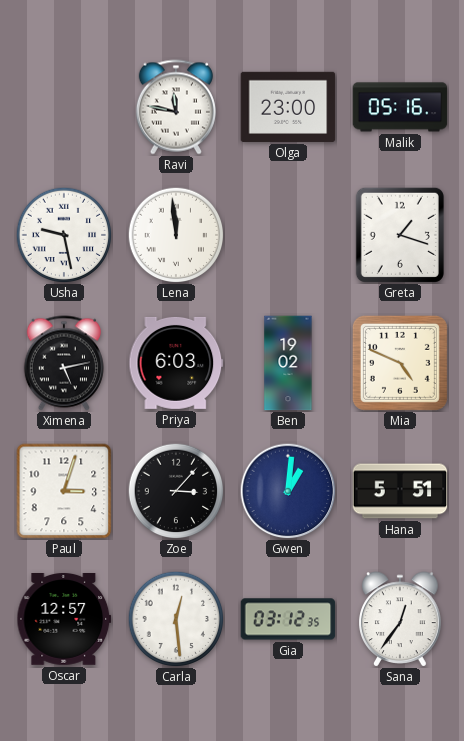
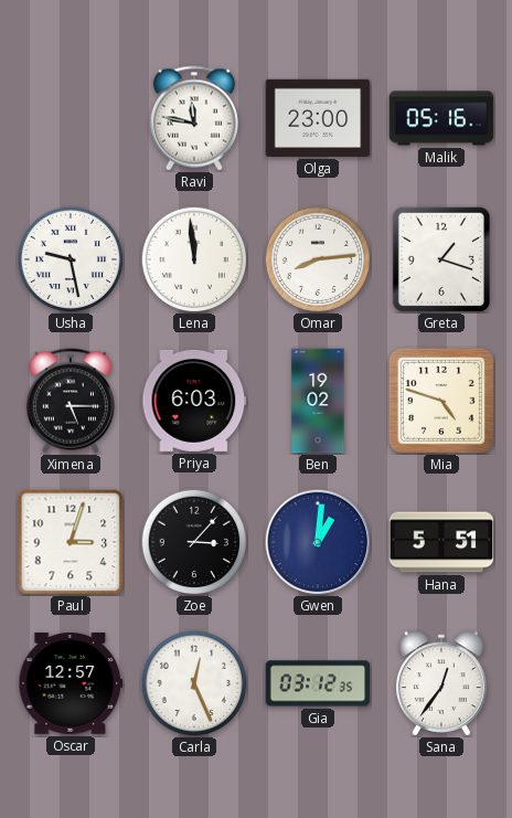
Omar: none -> 8:14
Ximena: 5:13 -> 5:15
Mia: 4:49 -> 4:48
Carla: 12:29 -> 12:26
